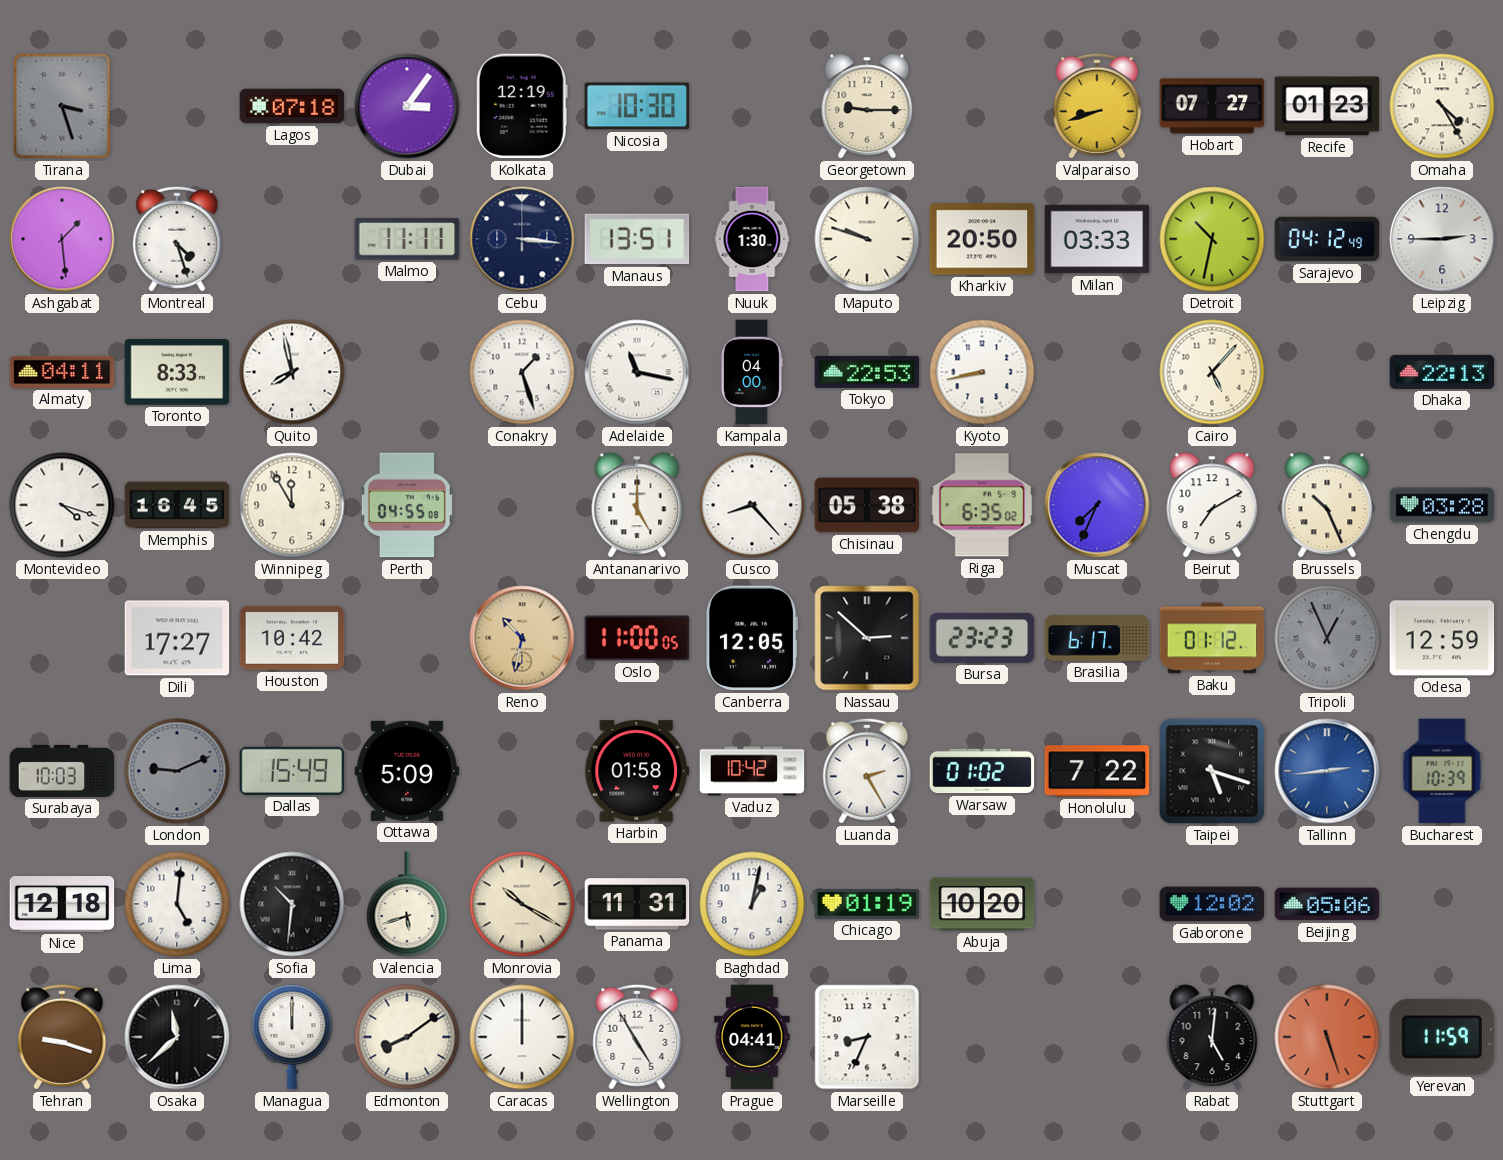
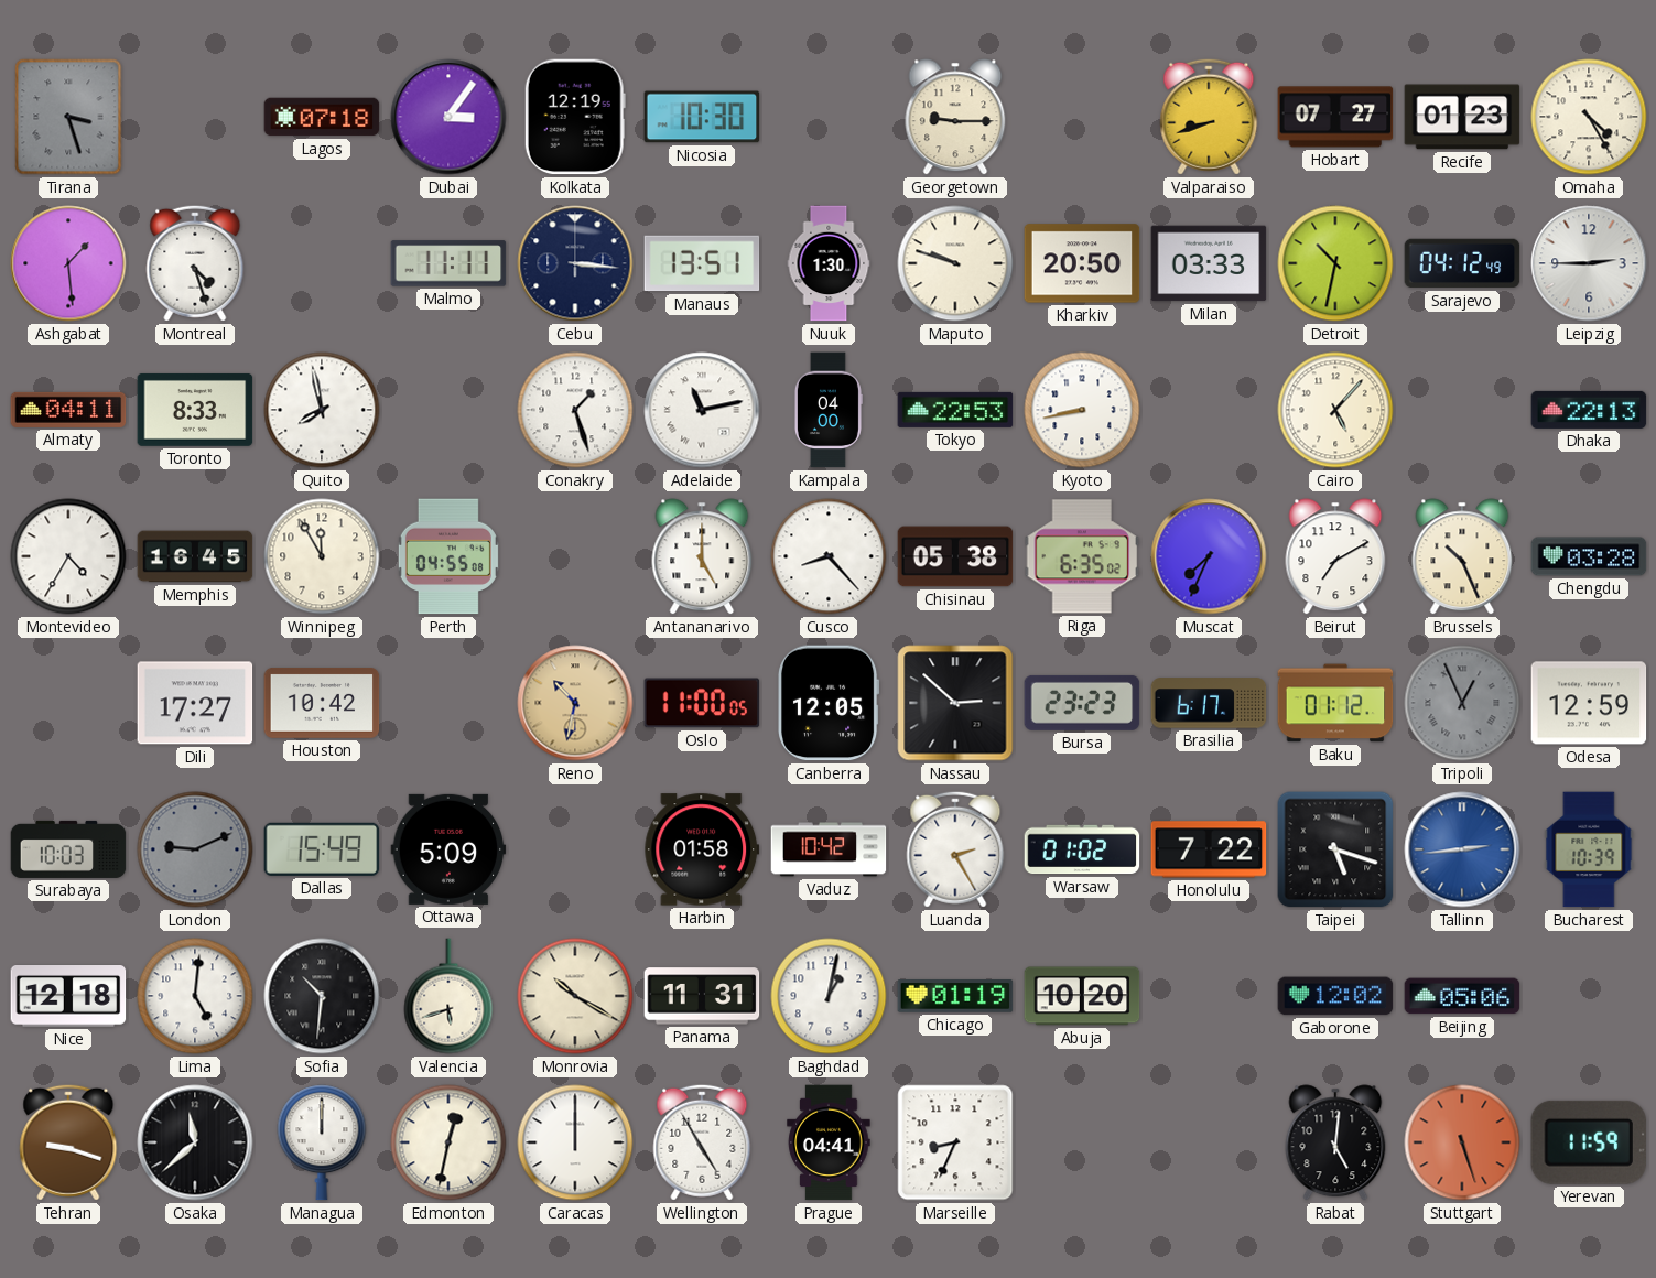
Adelaide: 11:17 -> 11:13
Montevideo: 4:18 -> 4:35
Edmonton: 8:09 -> 12:32
